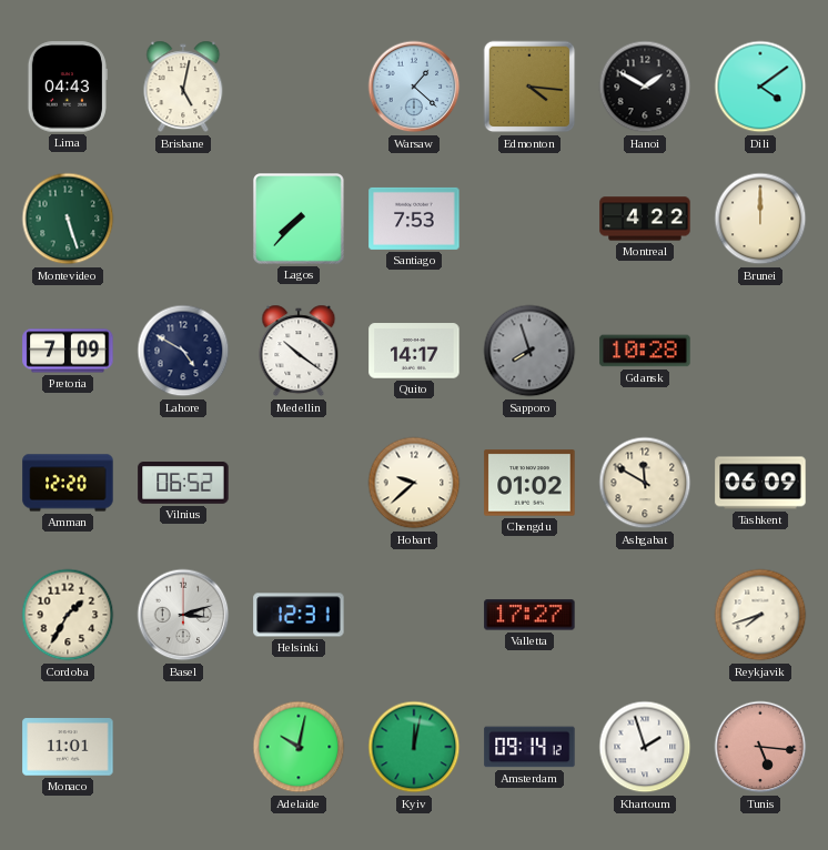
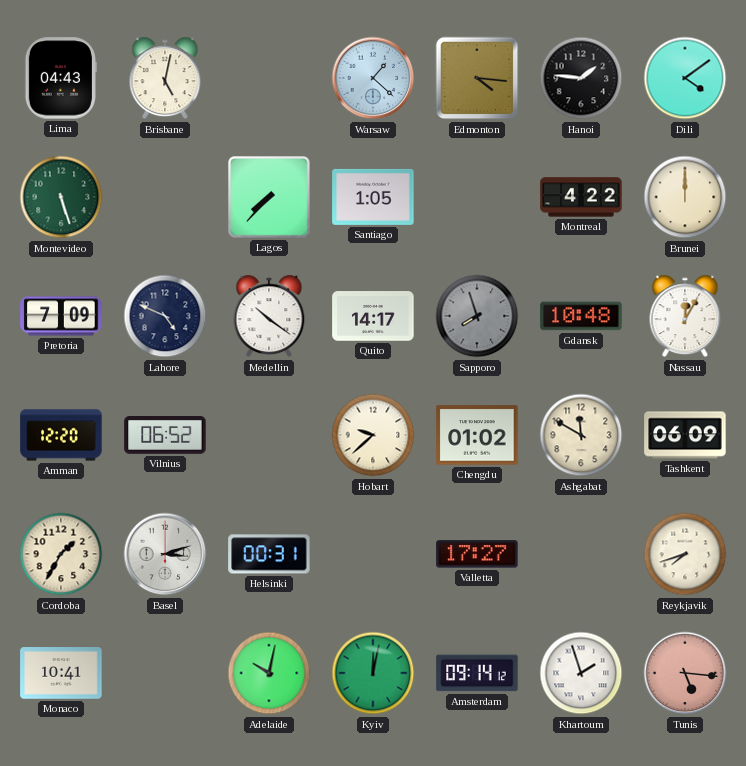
Hanoi: 1:50 -> 1:46
Santiago: 7:53 -> 1:05
Lahore: 4:50 -> 4:49
Gdansk: 10:28 -> 10:48
Nassau: none -> 12:05
Helsinki: 12:31 -> 00:31
Monaco: 11:01 -> 10:41
